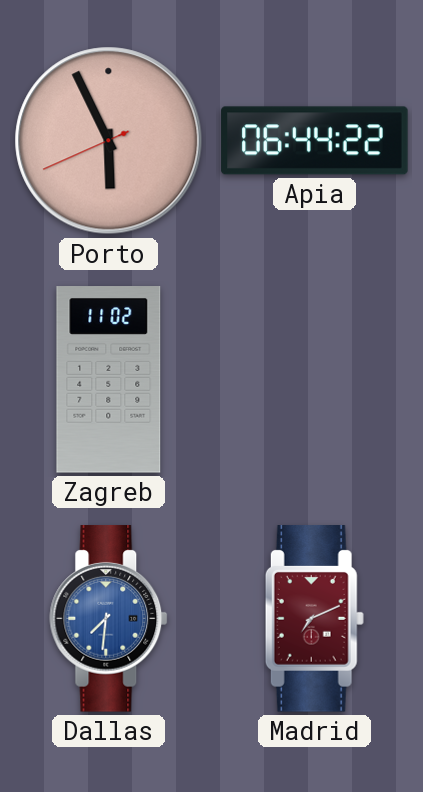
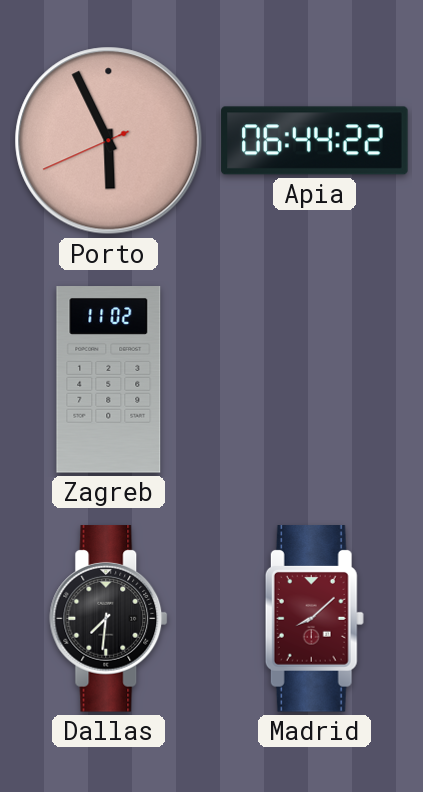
Dallas dial: blue -> black
Madrid: 7:11 -> 8:08
